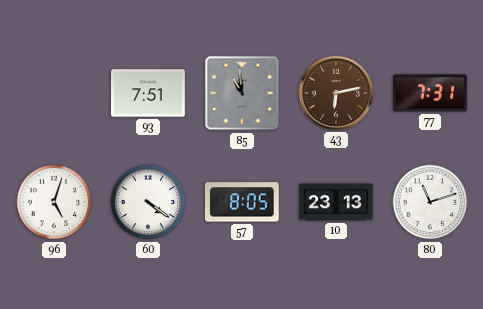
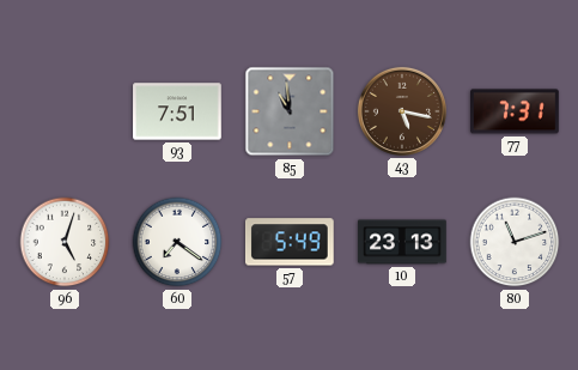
43: 6:13 -> 5:17
60: 4:21 -> 7:21
57: 8:05 -> 5:49
